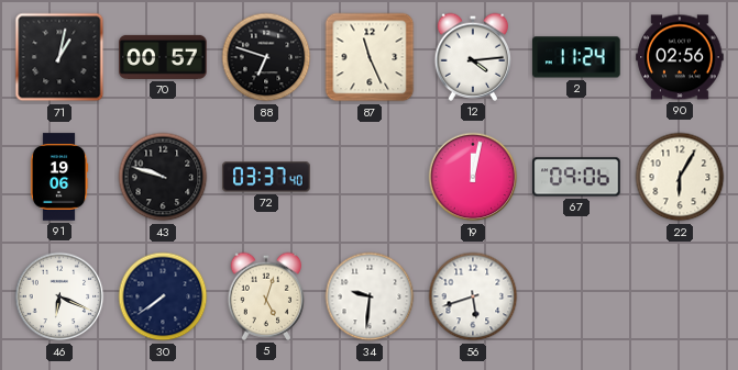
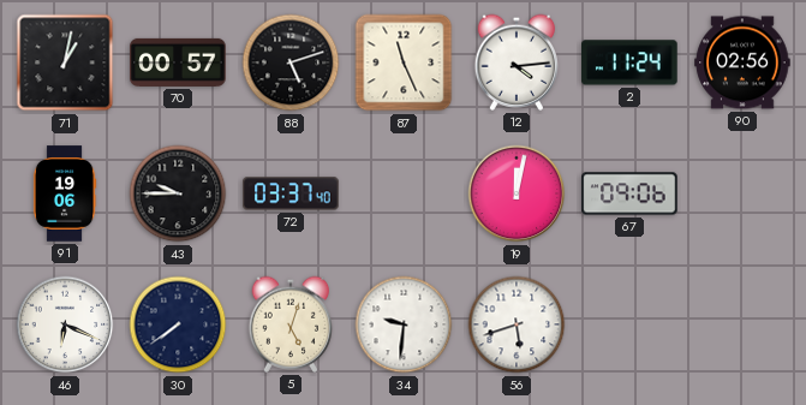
88: 6:48 -> 5:12
43: 9:48 -> 9:45
22: 6:05 -> none
